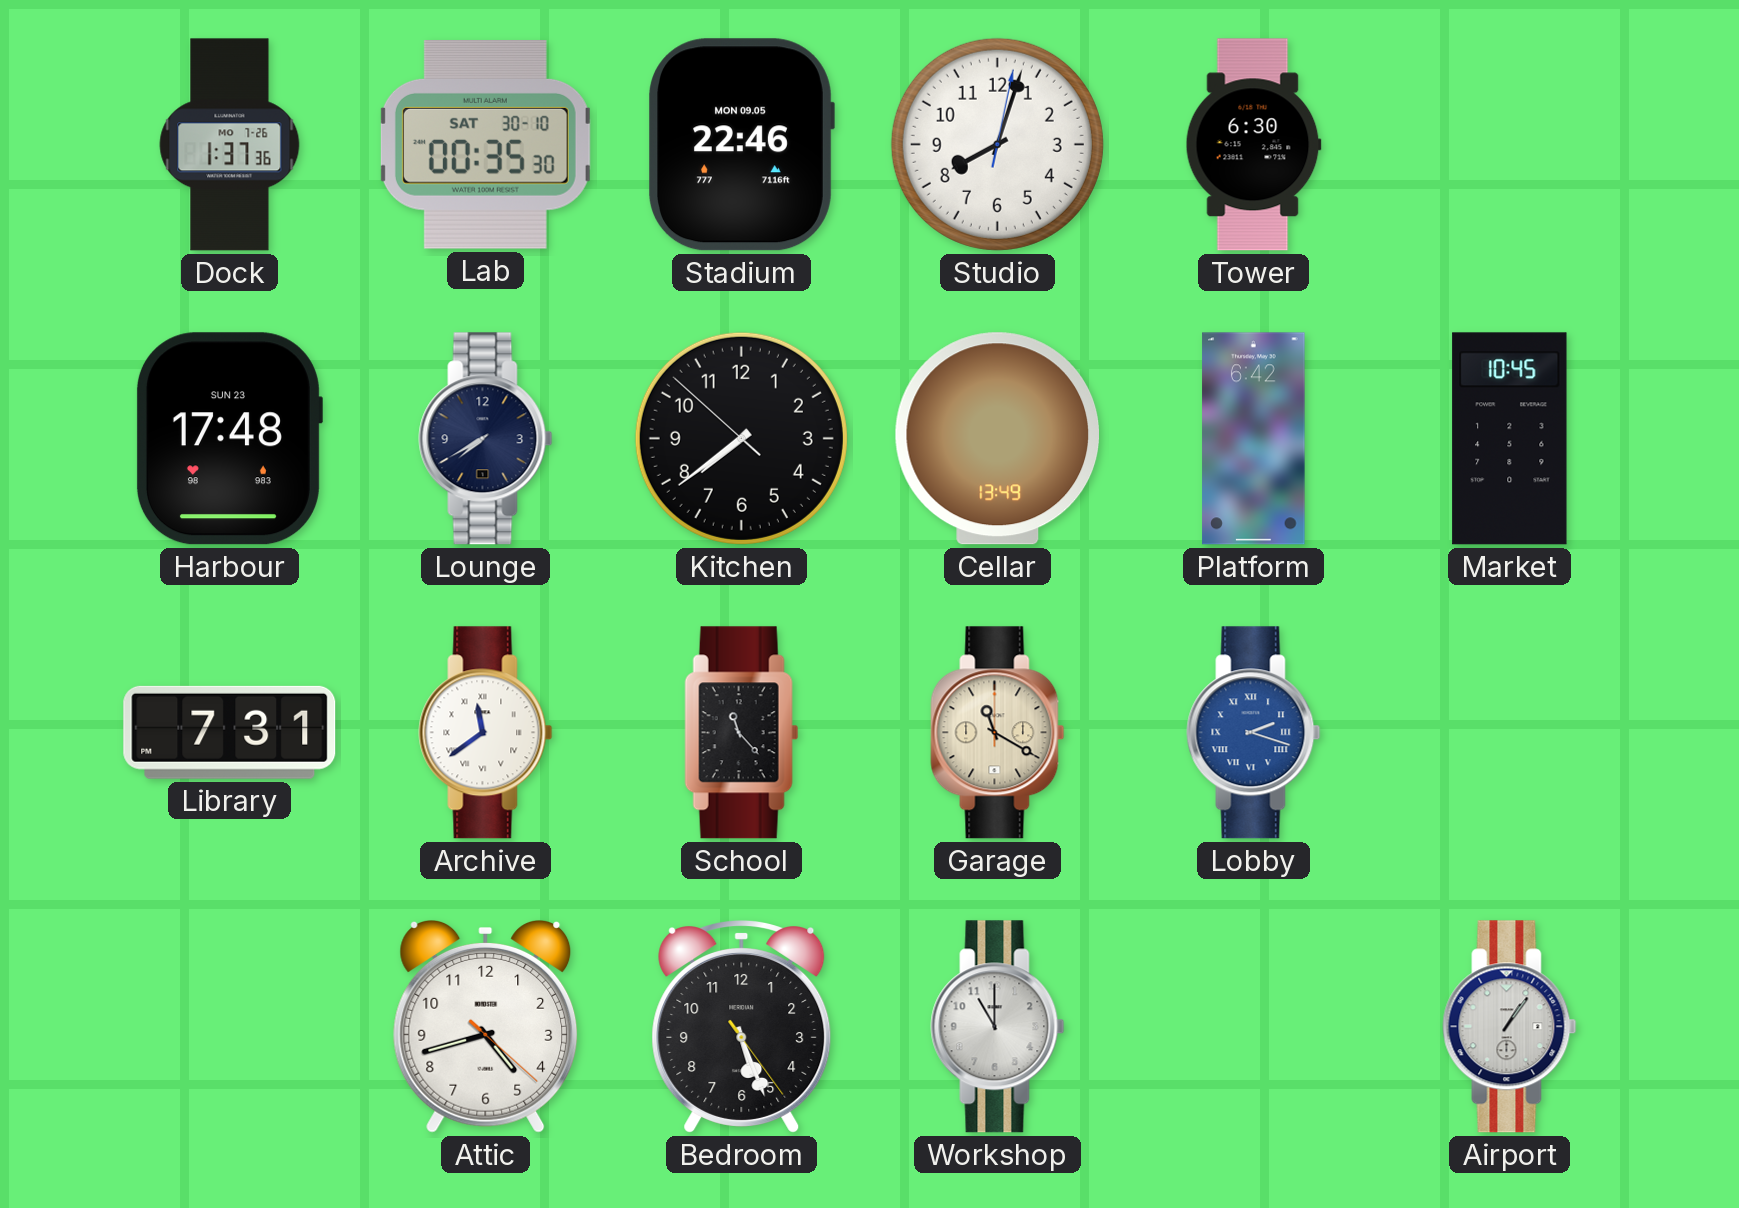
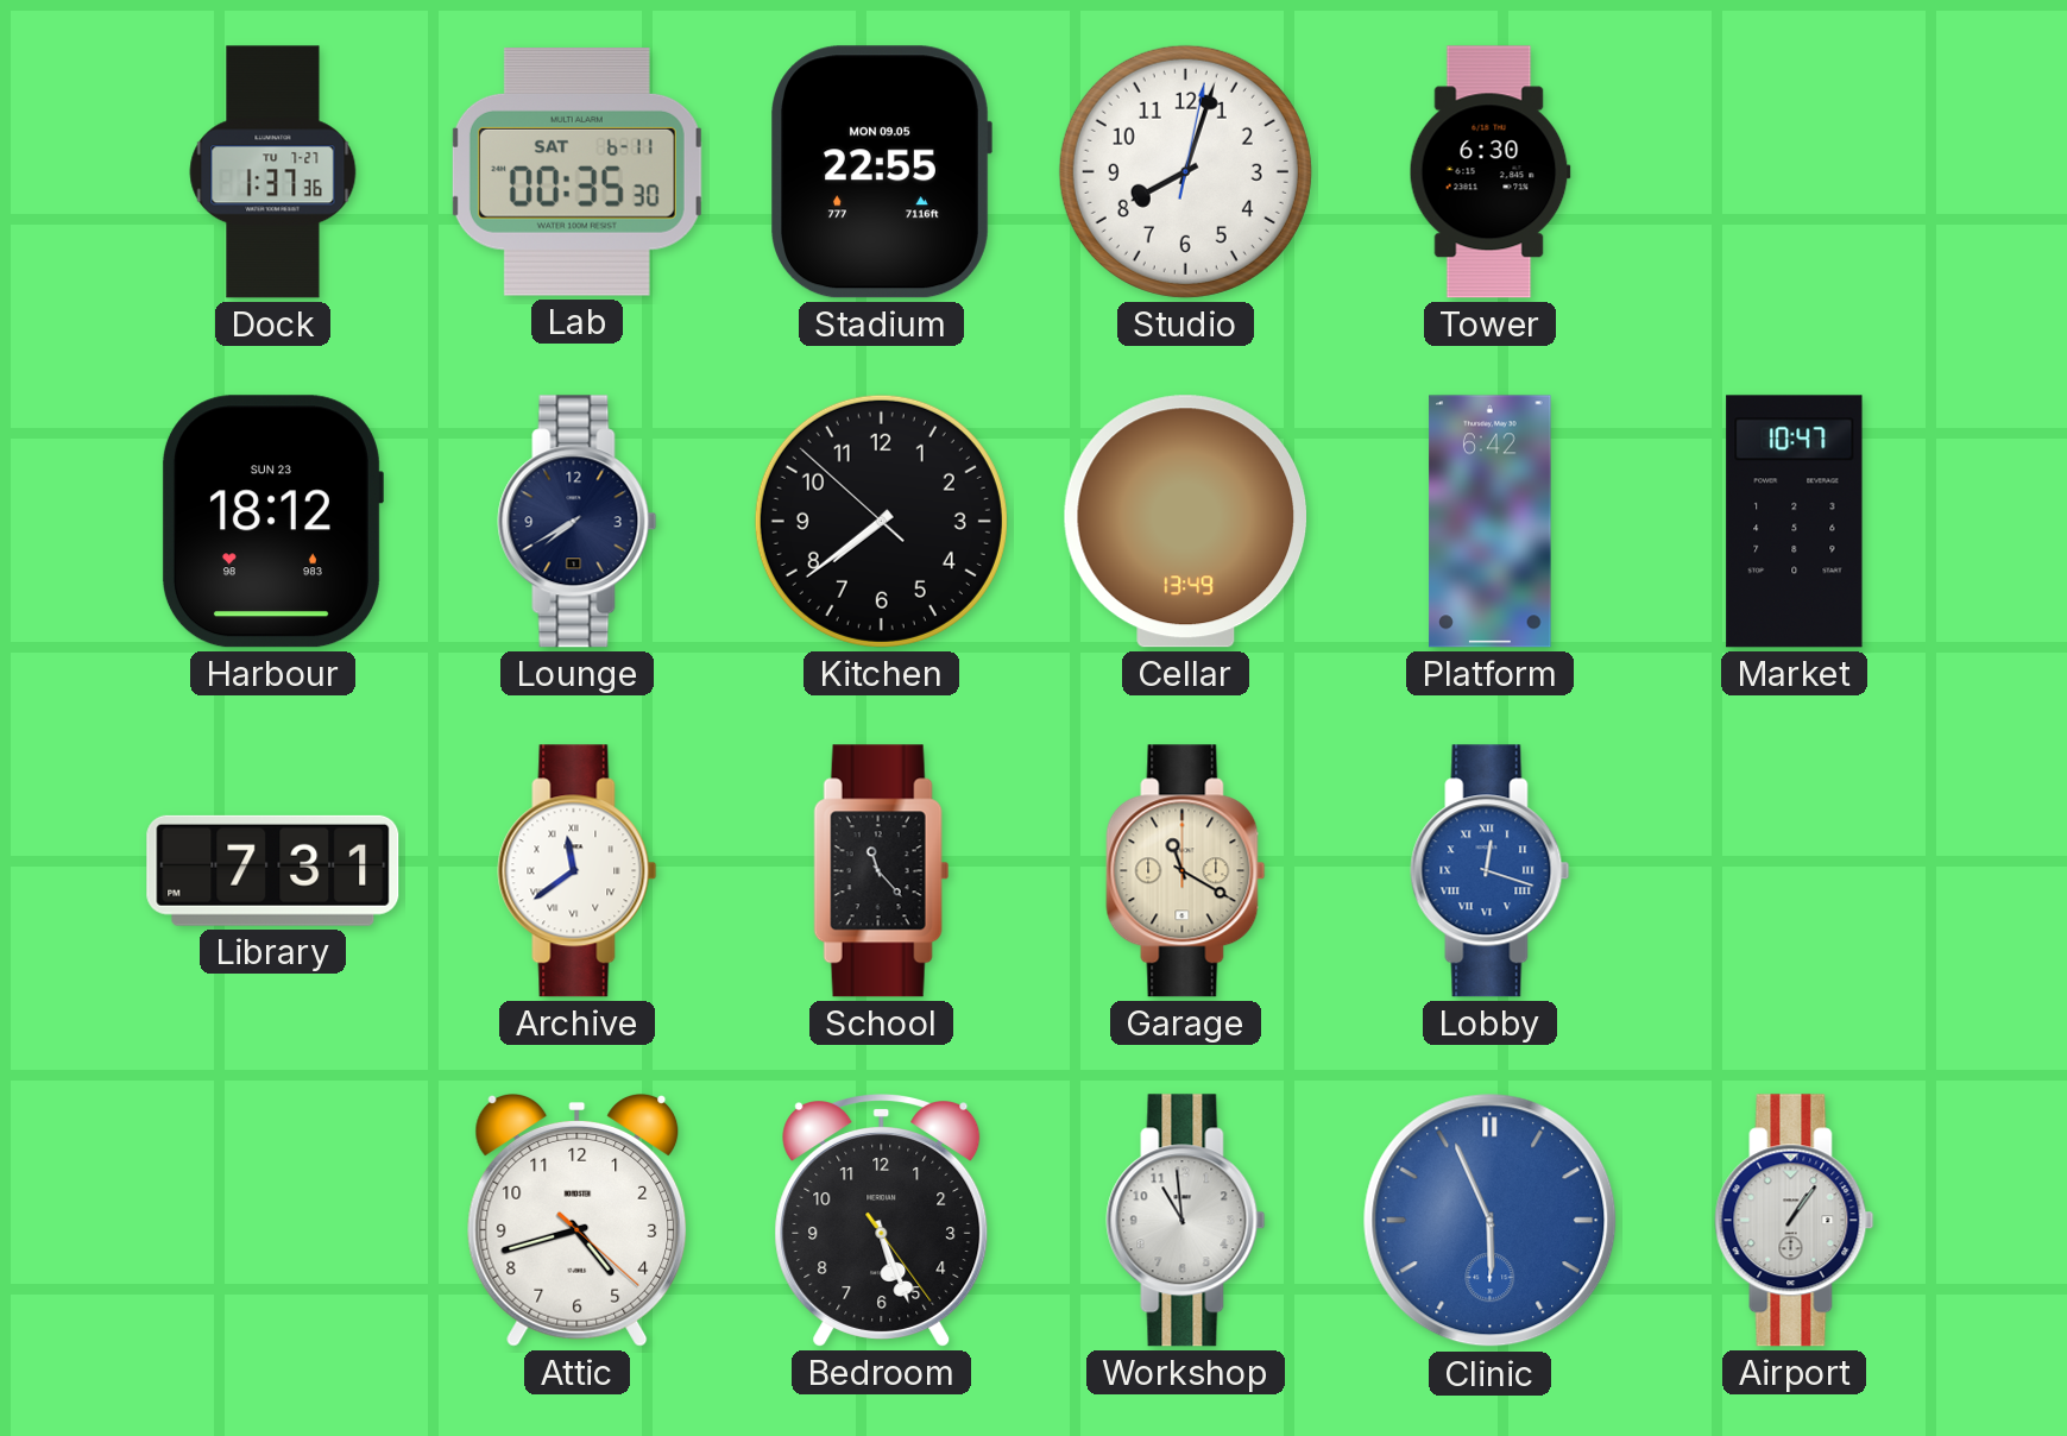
Dock date: MO 7-26 -> TU 7-27
Lab date: SAT 30-10 -> SAT 6-11
Stadium: 22:46 -> 22:55
Harbour: 17:48 -> 18:12
Market: 10:45 -> 10:47
Lobby: 2:18 -> 12:18
Workshop: 11:00 -> 10:59
Clinic: none -> 5:56
